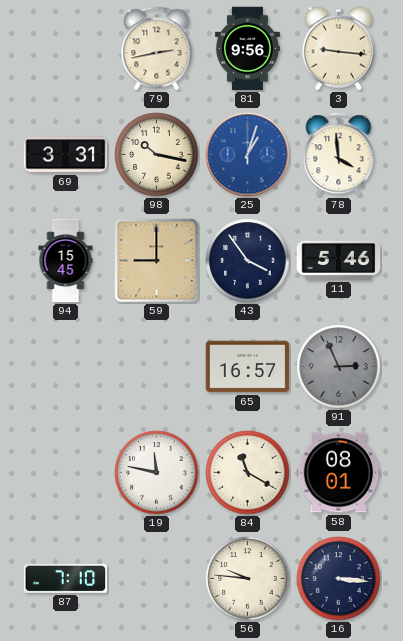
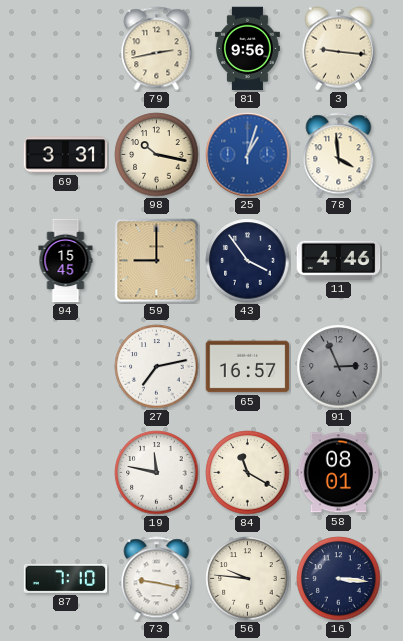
11: 5:46 -> 4:46
27: none -> 7:13
73: none -> 9:17
